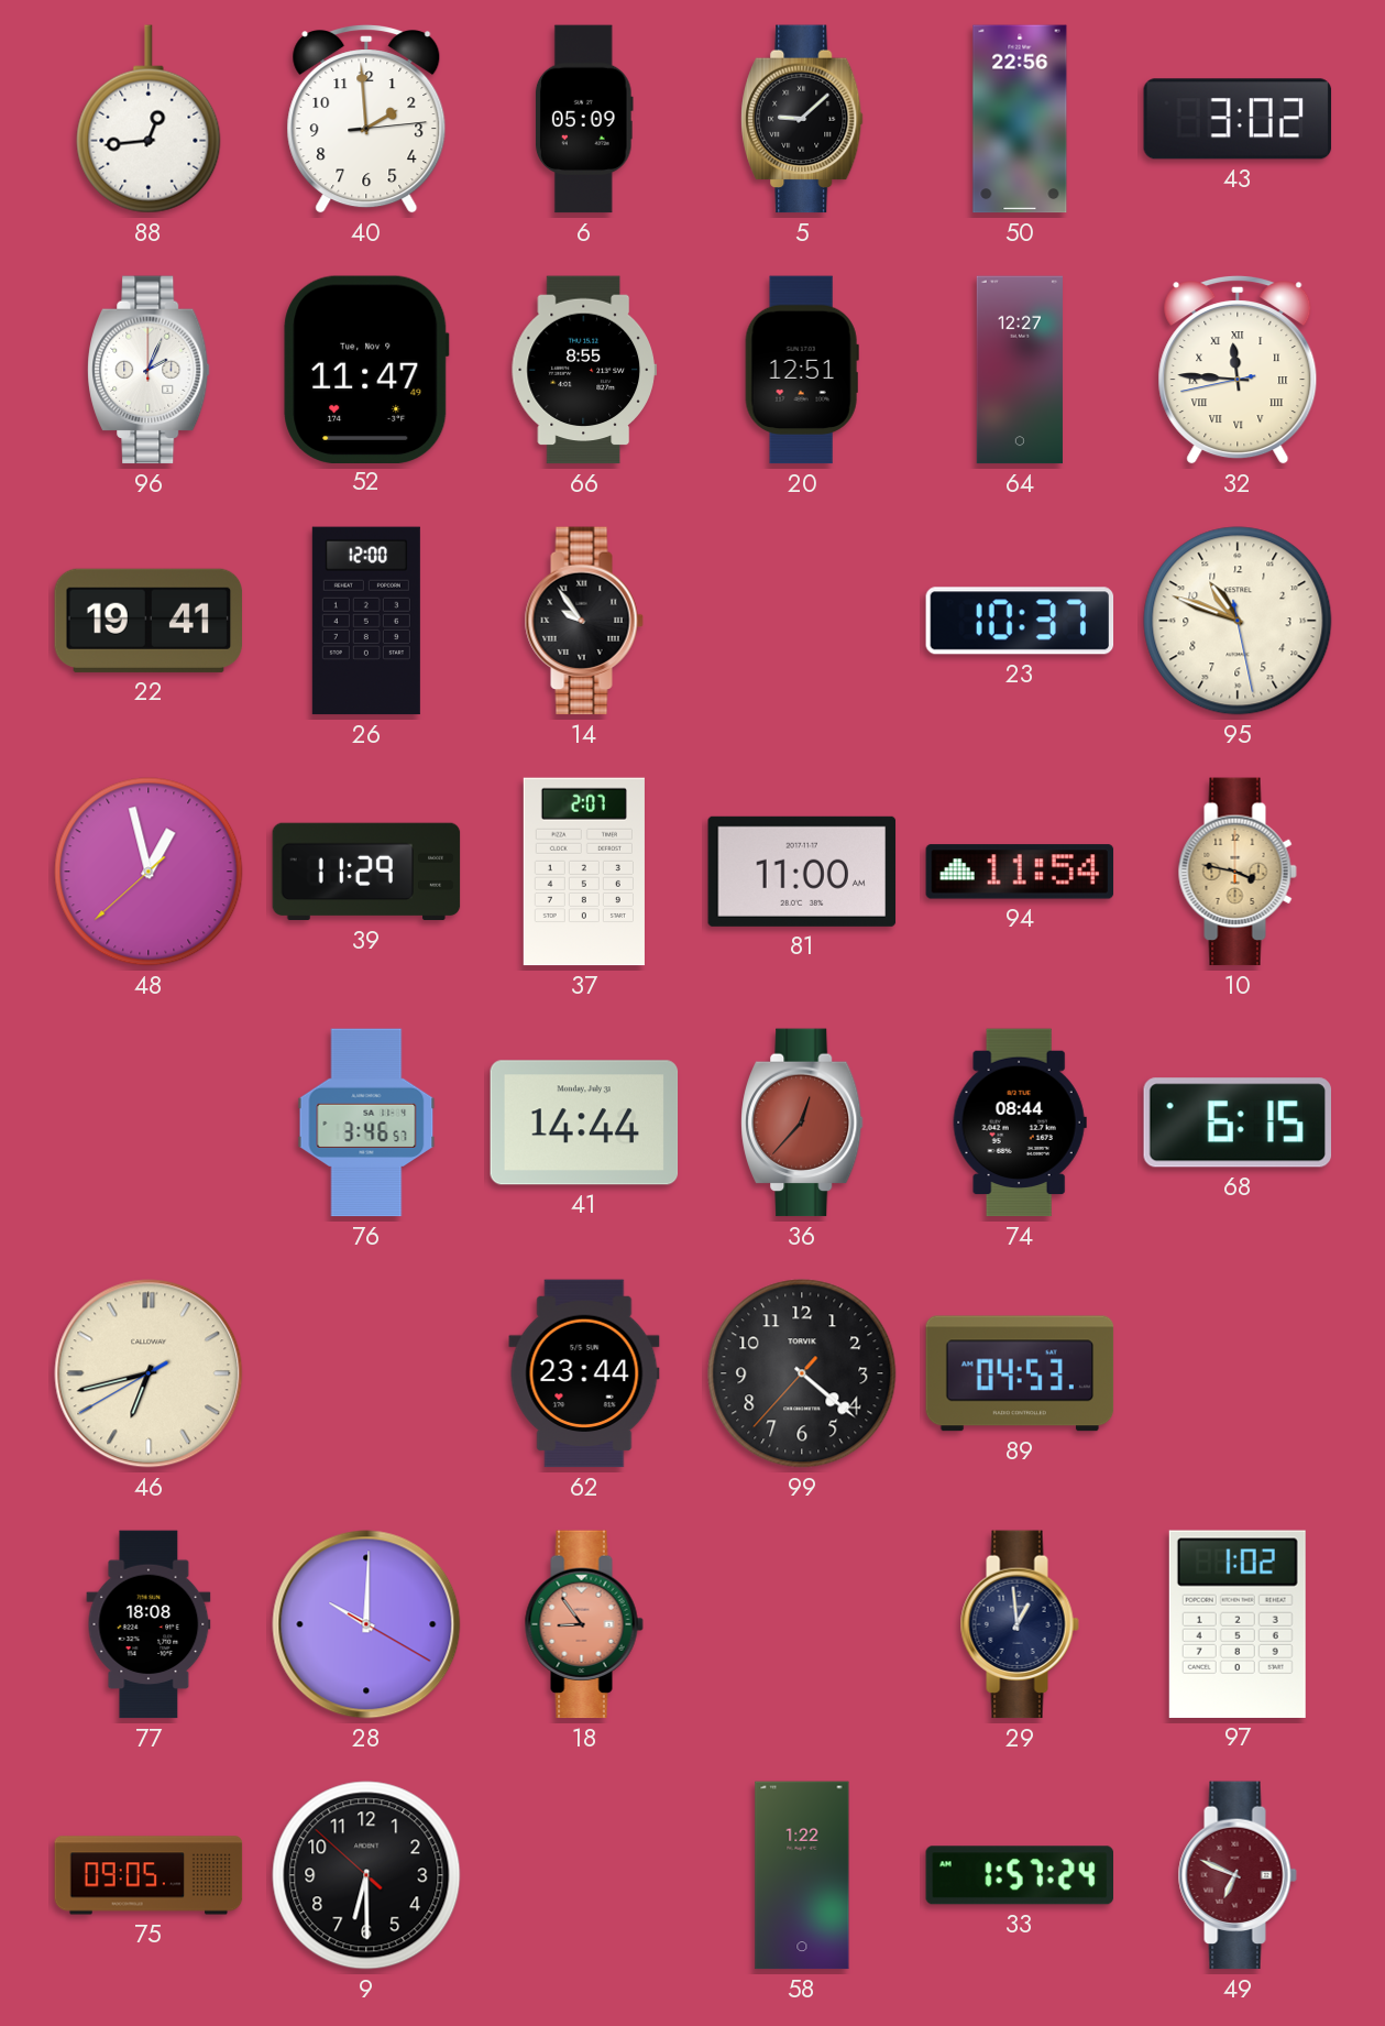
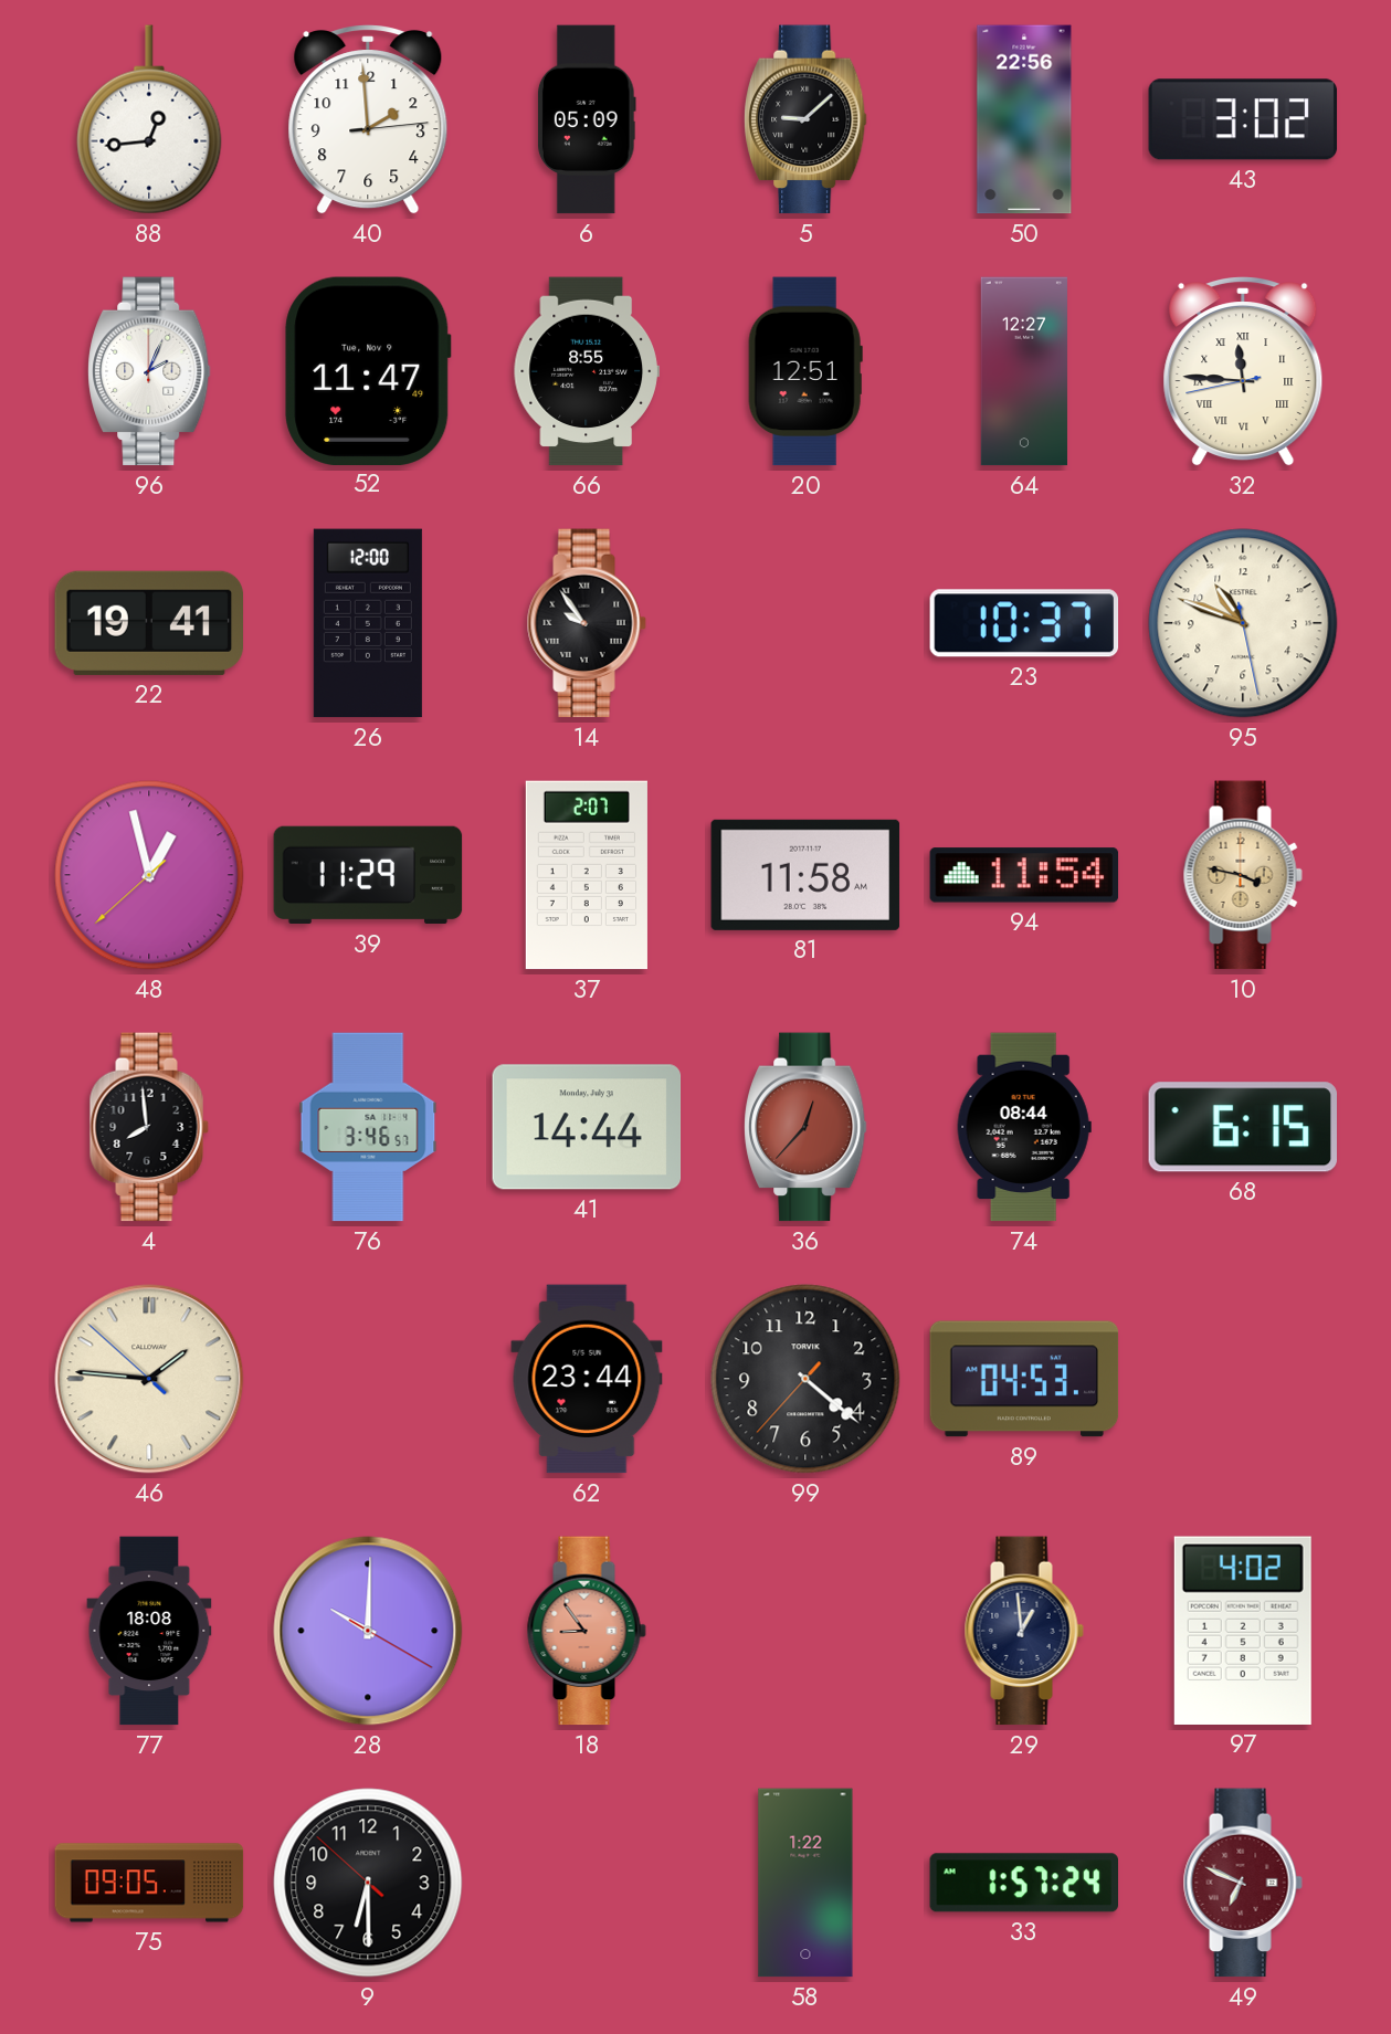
81: 11:00 -> 11:58
4: none -> 7:59
46: 6:42 -> 1:45
97: 1:02 -> 4:02
